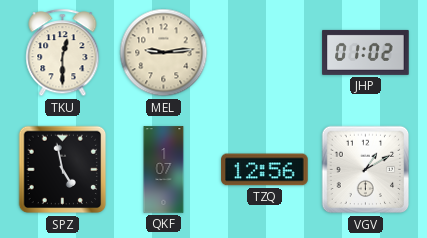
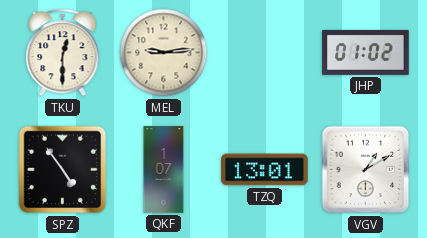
SPZ: 4:58 -> 4:54
TZQ: 12:56 -> 13:01
